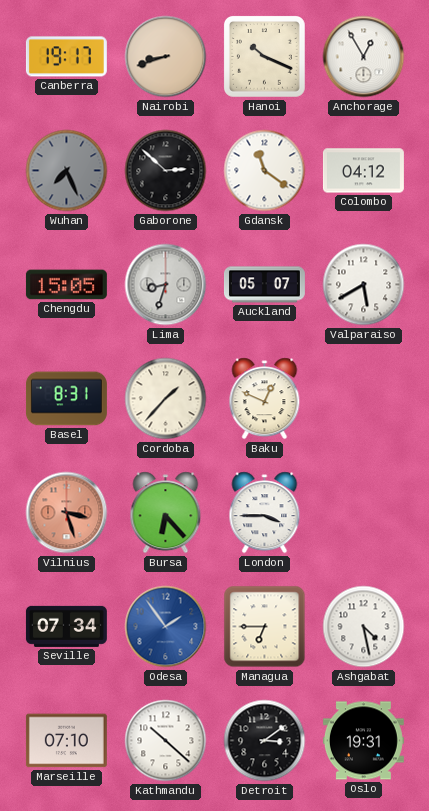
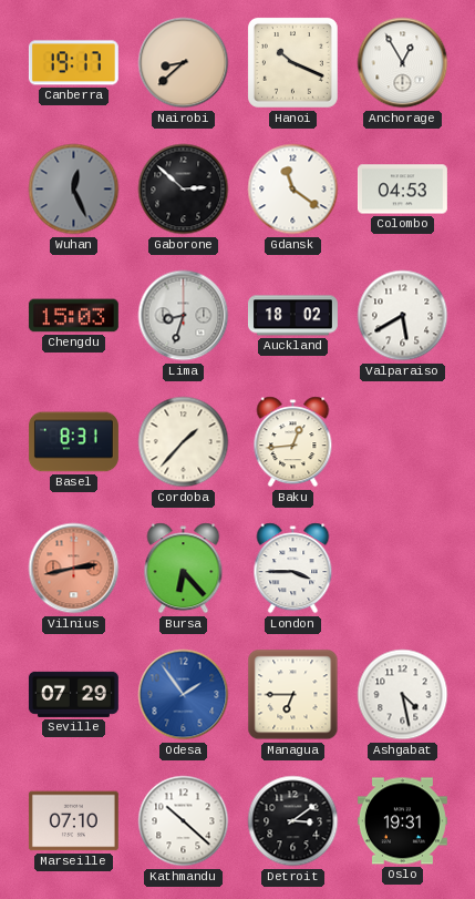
Nairobi: 8:42 -> 8:38
Wuhan: 7:26 -> 12:26
Colombo: 04:12 -> 04:53
Chengdu: 15:05 -> 15:03
Auckland: 05:07 -> 18:02
Baku: 12:49 -> 12:44
Vilnius: 3:27 -> 2:43
Seville: 07:34 -> 07:29
